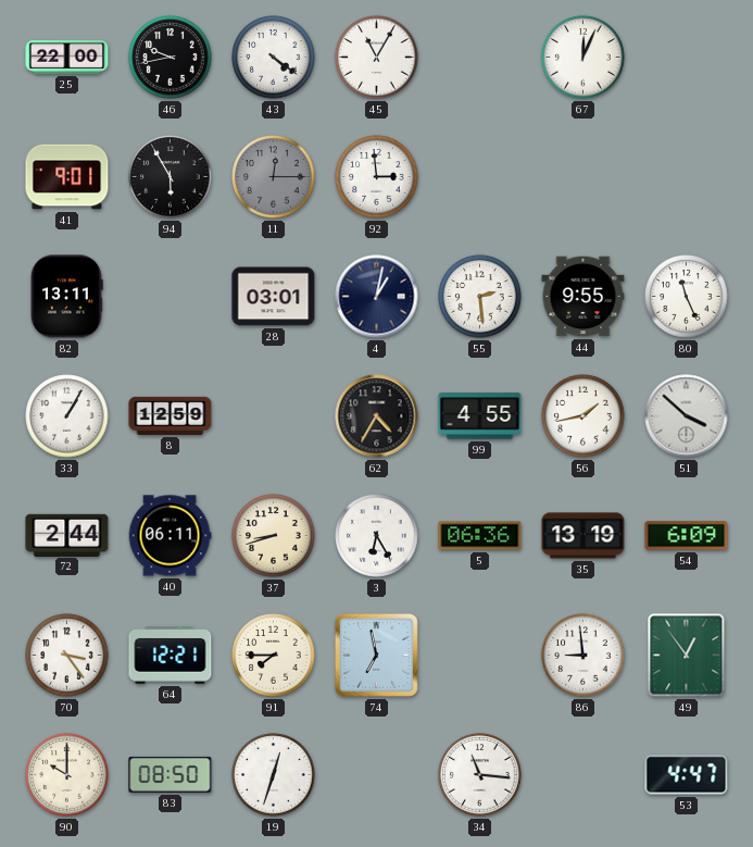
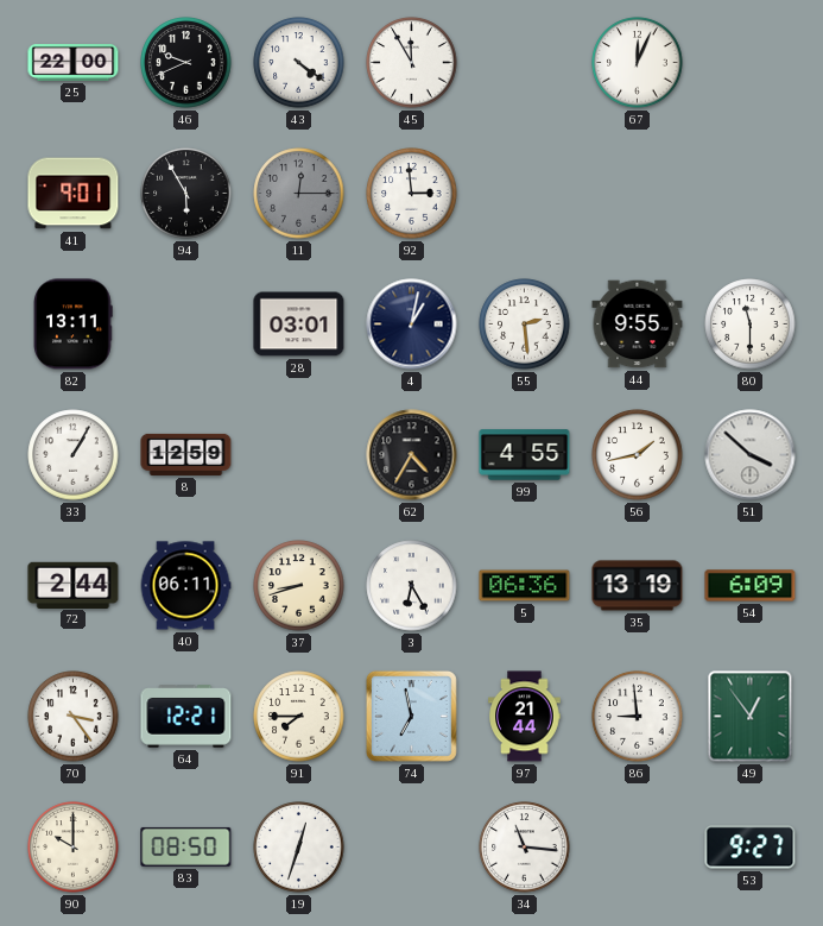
46: 9:43 -> 9:41
45: 11:05 -> 11:55
80: 11:26 -> 11:30
97: none -> 21:44
53: 4:47 -> 9:27
